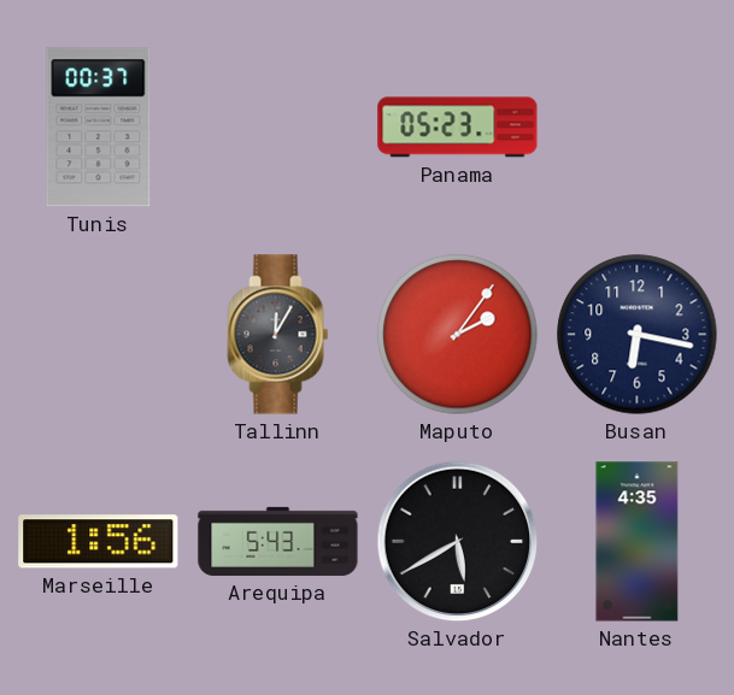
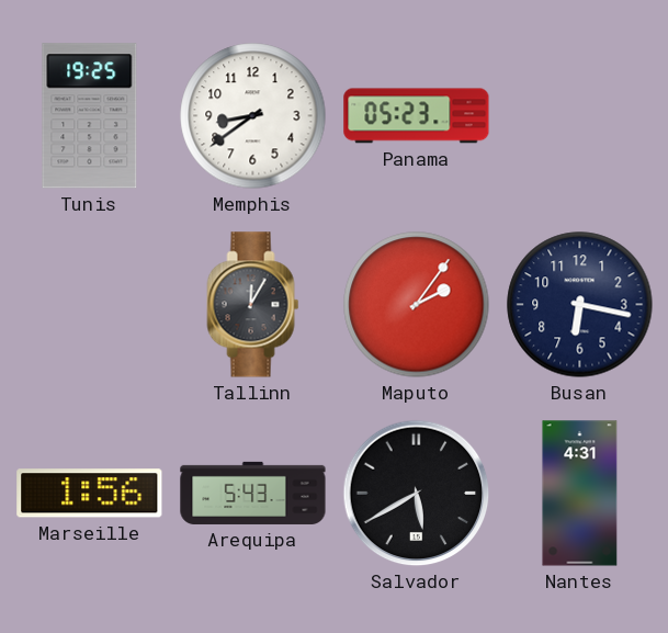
Tunis: 00:37 -> 19:25
Memphis: none -> 8:39
Nantes: 4:35 -> 4:31
